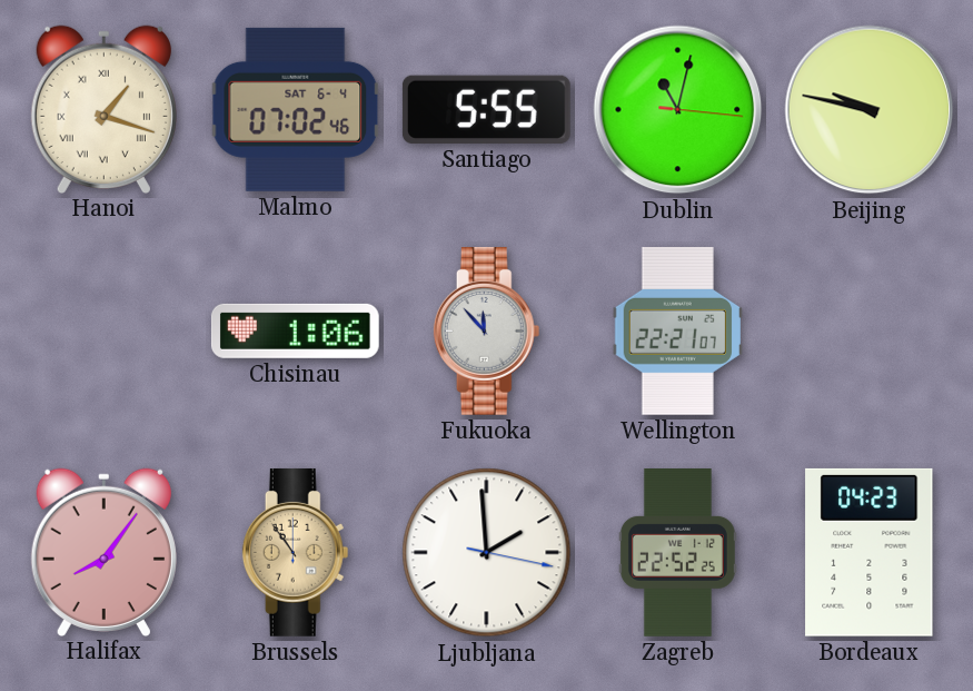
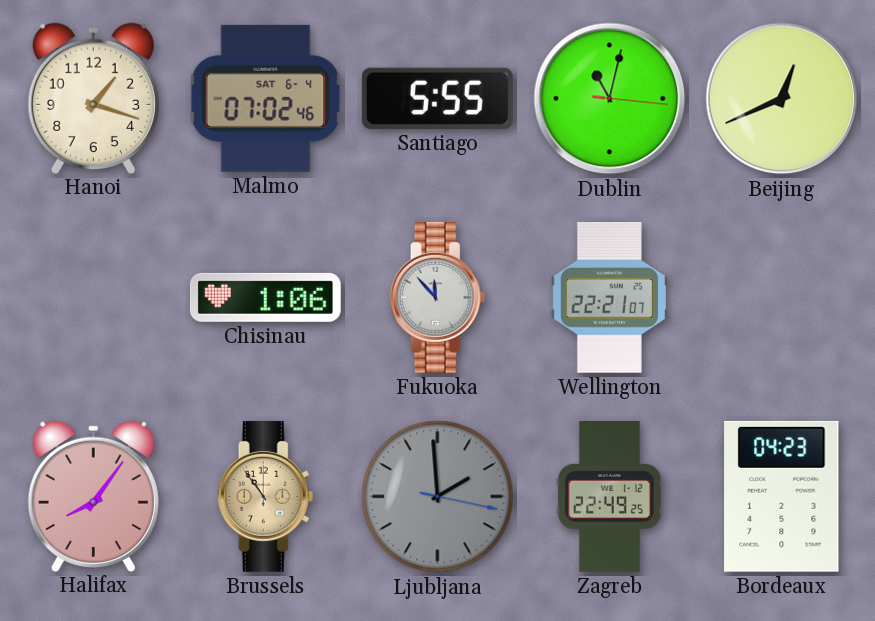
Hanoi numerals: Roman -> Arabic
Beijing: 9:47 -> 12:41
Ljubljana dial: white -> grey
Zagreb: 22:52 -> 22:49
